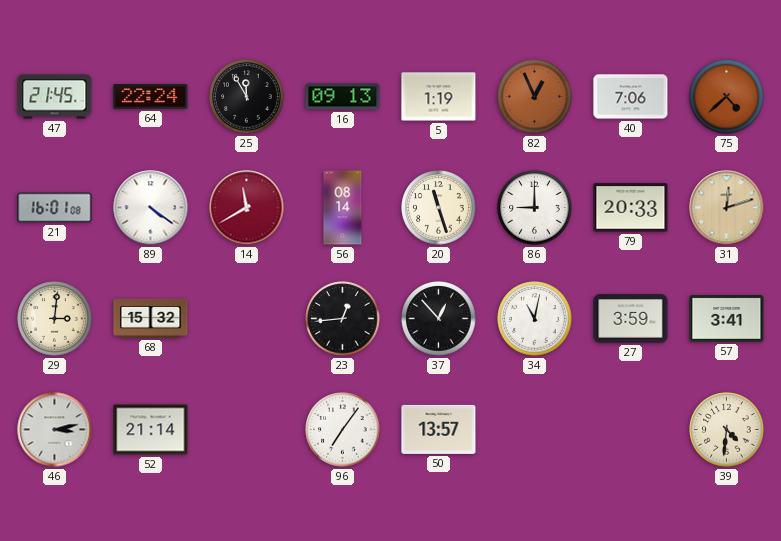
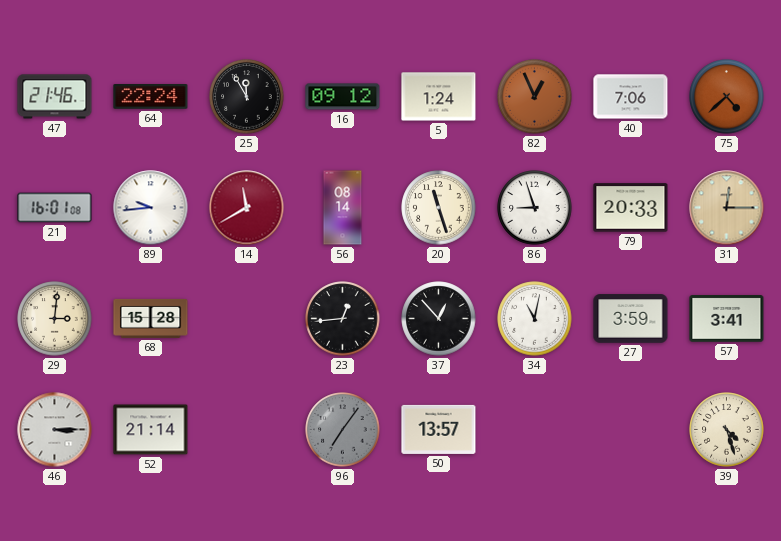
47: 21:45 -> 21:46
16: 09:13 -> 09:12
5: 1:19 -> 1:24
89: 4:21 -> 9:44
86: 9:00 -> 8:57
31: 12:12 -> 12:15
68: 15:32 -> 15:28
46: 3:13 -> 3:15
96 dial: white -> grey
39: 4:31 -> 4:27
